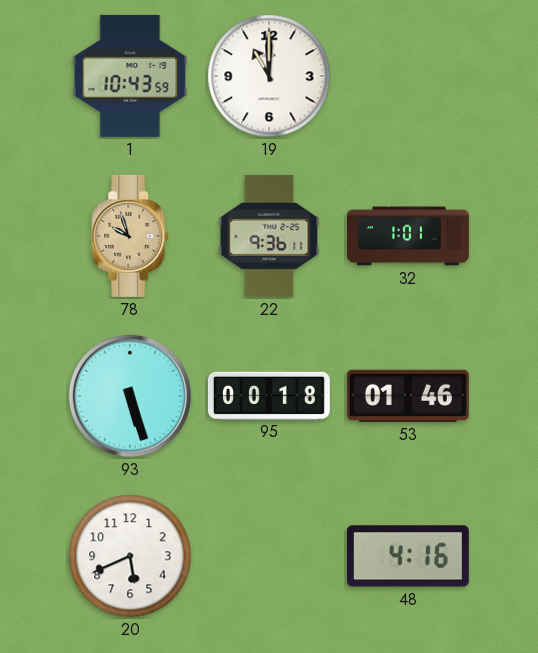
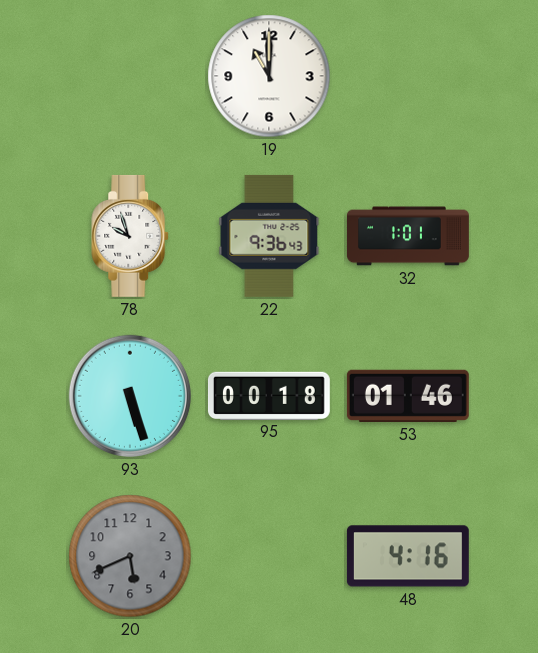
1: 10:43 -> none
78 dial: champagne -> white
22: 9:36:11 -> 9:36:43
20 dial: white -> grey
